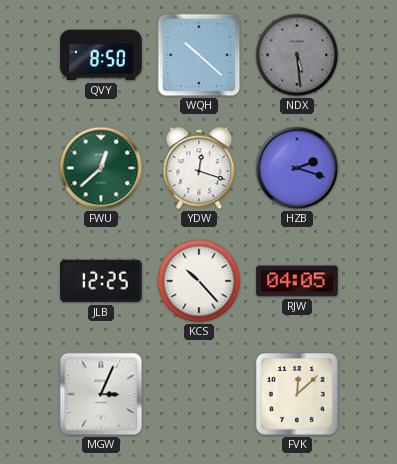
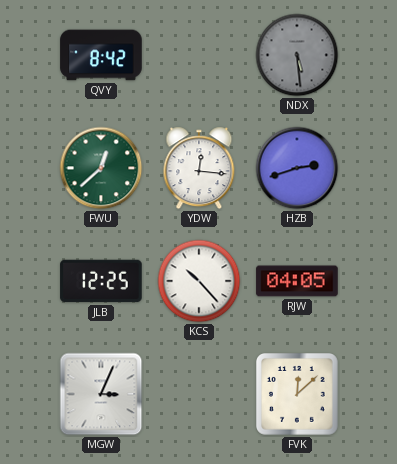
QVY: 8:50 -> 8:42
WQH: 10:22 -> none
YDW: 12:18 -> 12:16
HZB: 2:18 -> 2:42
